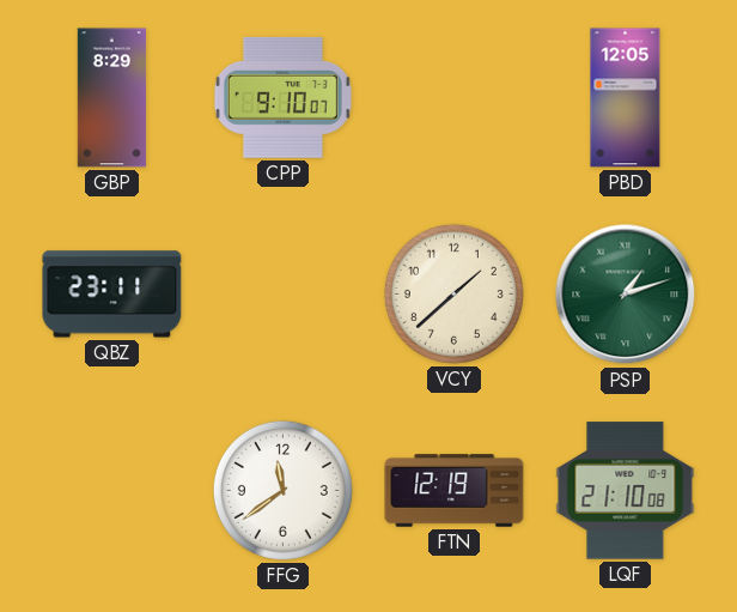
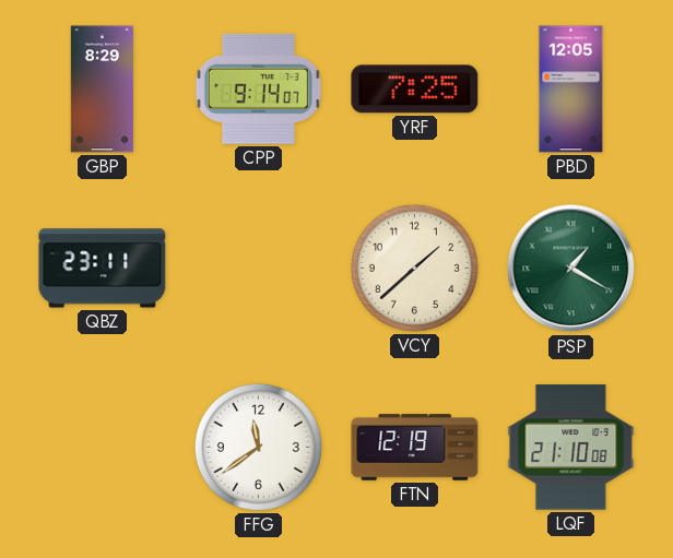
CPP: 9:10 -> 9:14
YRF: none -> 7:25
PSP: 1:12 -> 1:20
